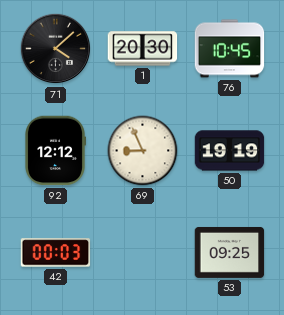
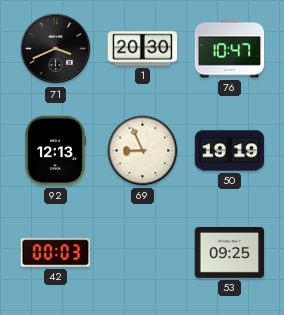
71: 4:08 -> 3:41
76: 10:45 -> 10:47
92: 12:12 -> 12:13
